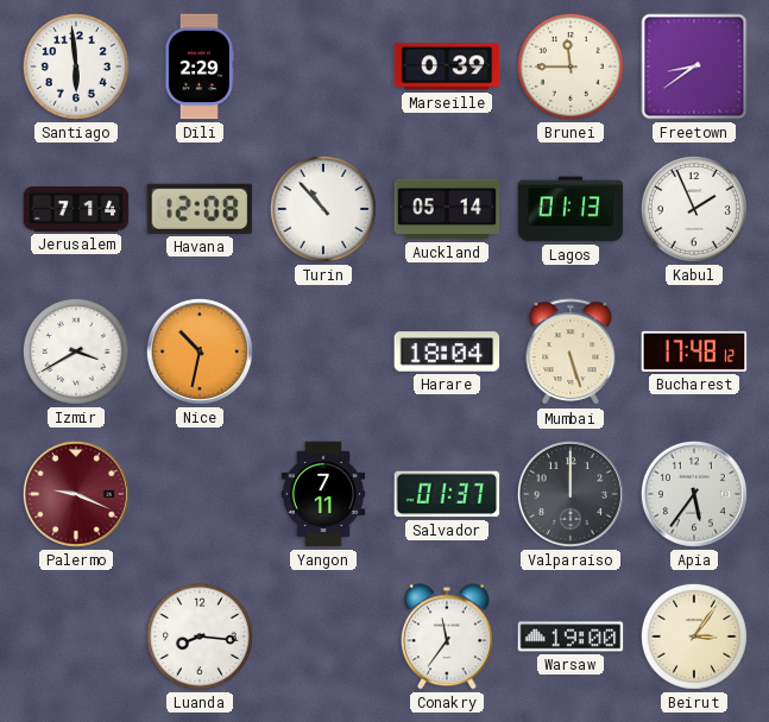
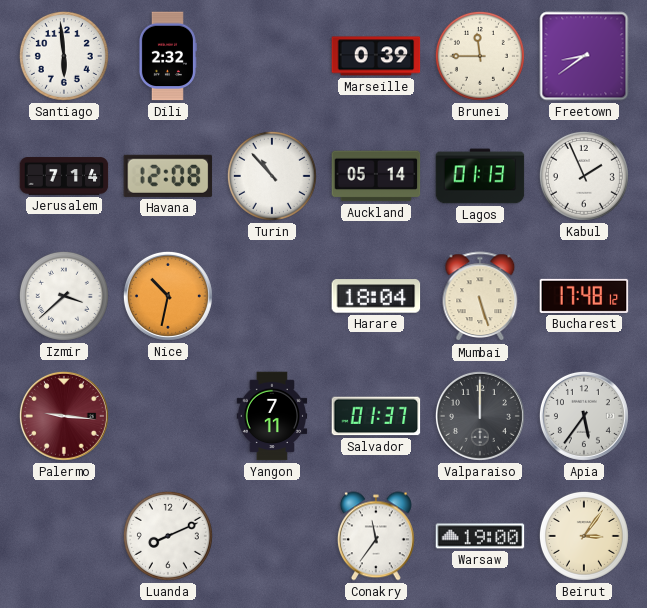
Dili: 2:29 -> 2:32
Izmir: 3:40 -> 3:38
Palermo: 9:19 -> 9:16
Luanda: 8:16 -> 8:11
